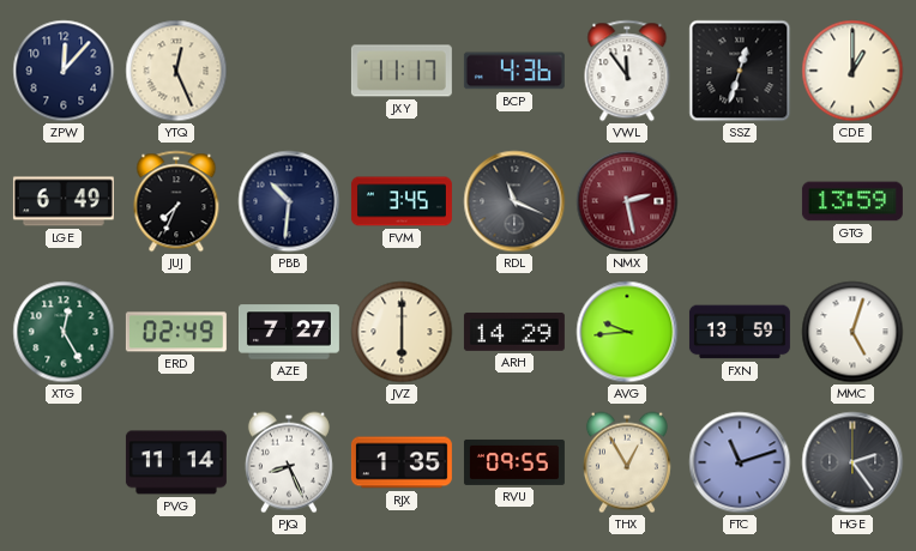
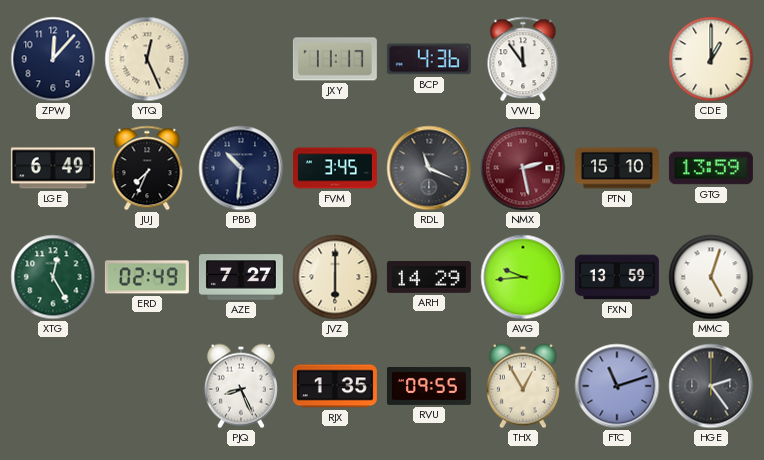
SSZ: 12:33 -> none
PTN: none -> 15:10
PVG: 11:14 -> none
